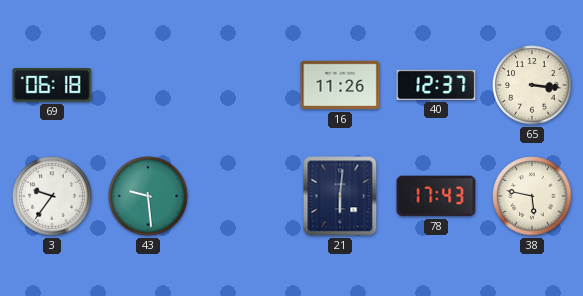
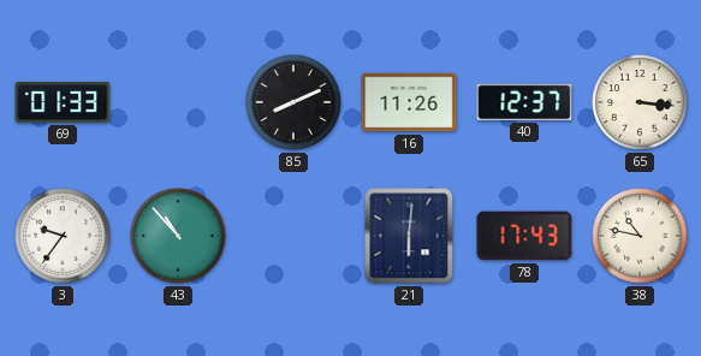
69: 06:18 -> 01:33
85: none -> 8:11
43: 9:29 -> 10:53
38: 5:47 -> 10:47
